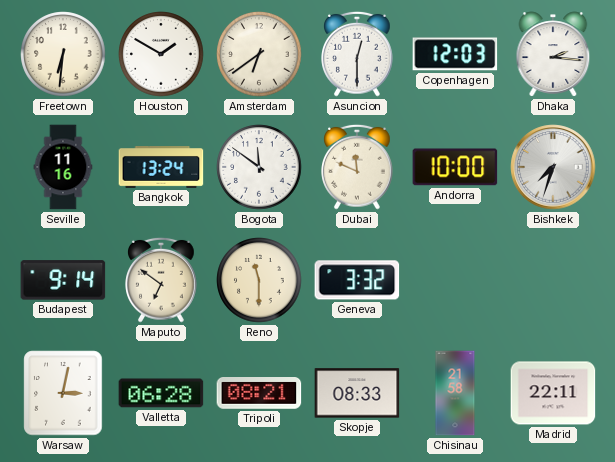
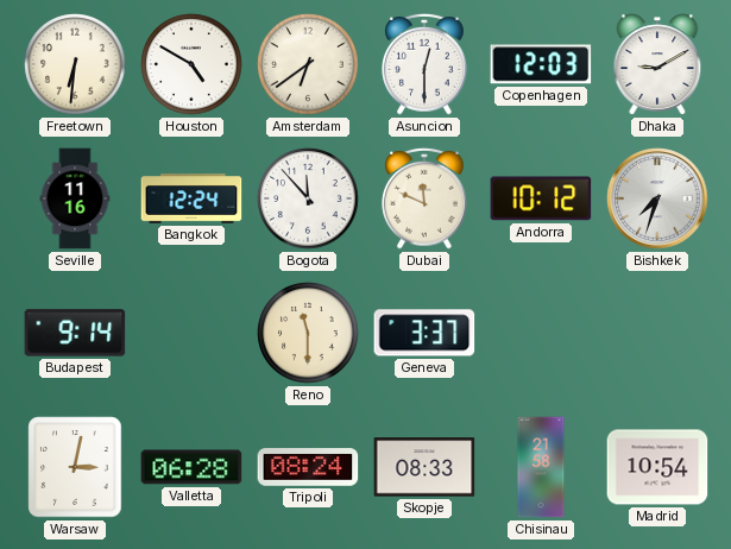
Houston: 1:50 -> 4:50
Dhaka: 2:16 -> 9:10
Bangkok: 13:24 -> 12:24
Bogota: 11:51 -> 11:53
Andorra: 10:00 -> 10:12
Maputo: 6:51 -> none
Geneva: 3:32 -> 3:37
Tripoli: 08:21 -> 08:24
Madrid: 22:11 -> 10:54
